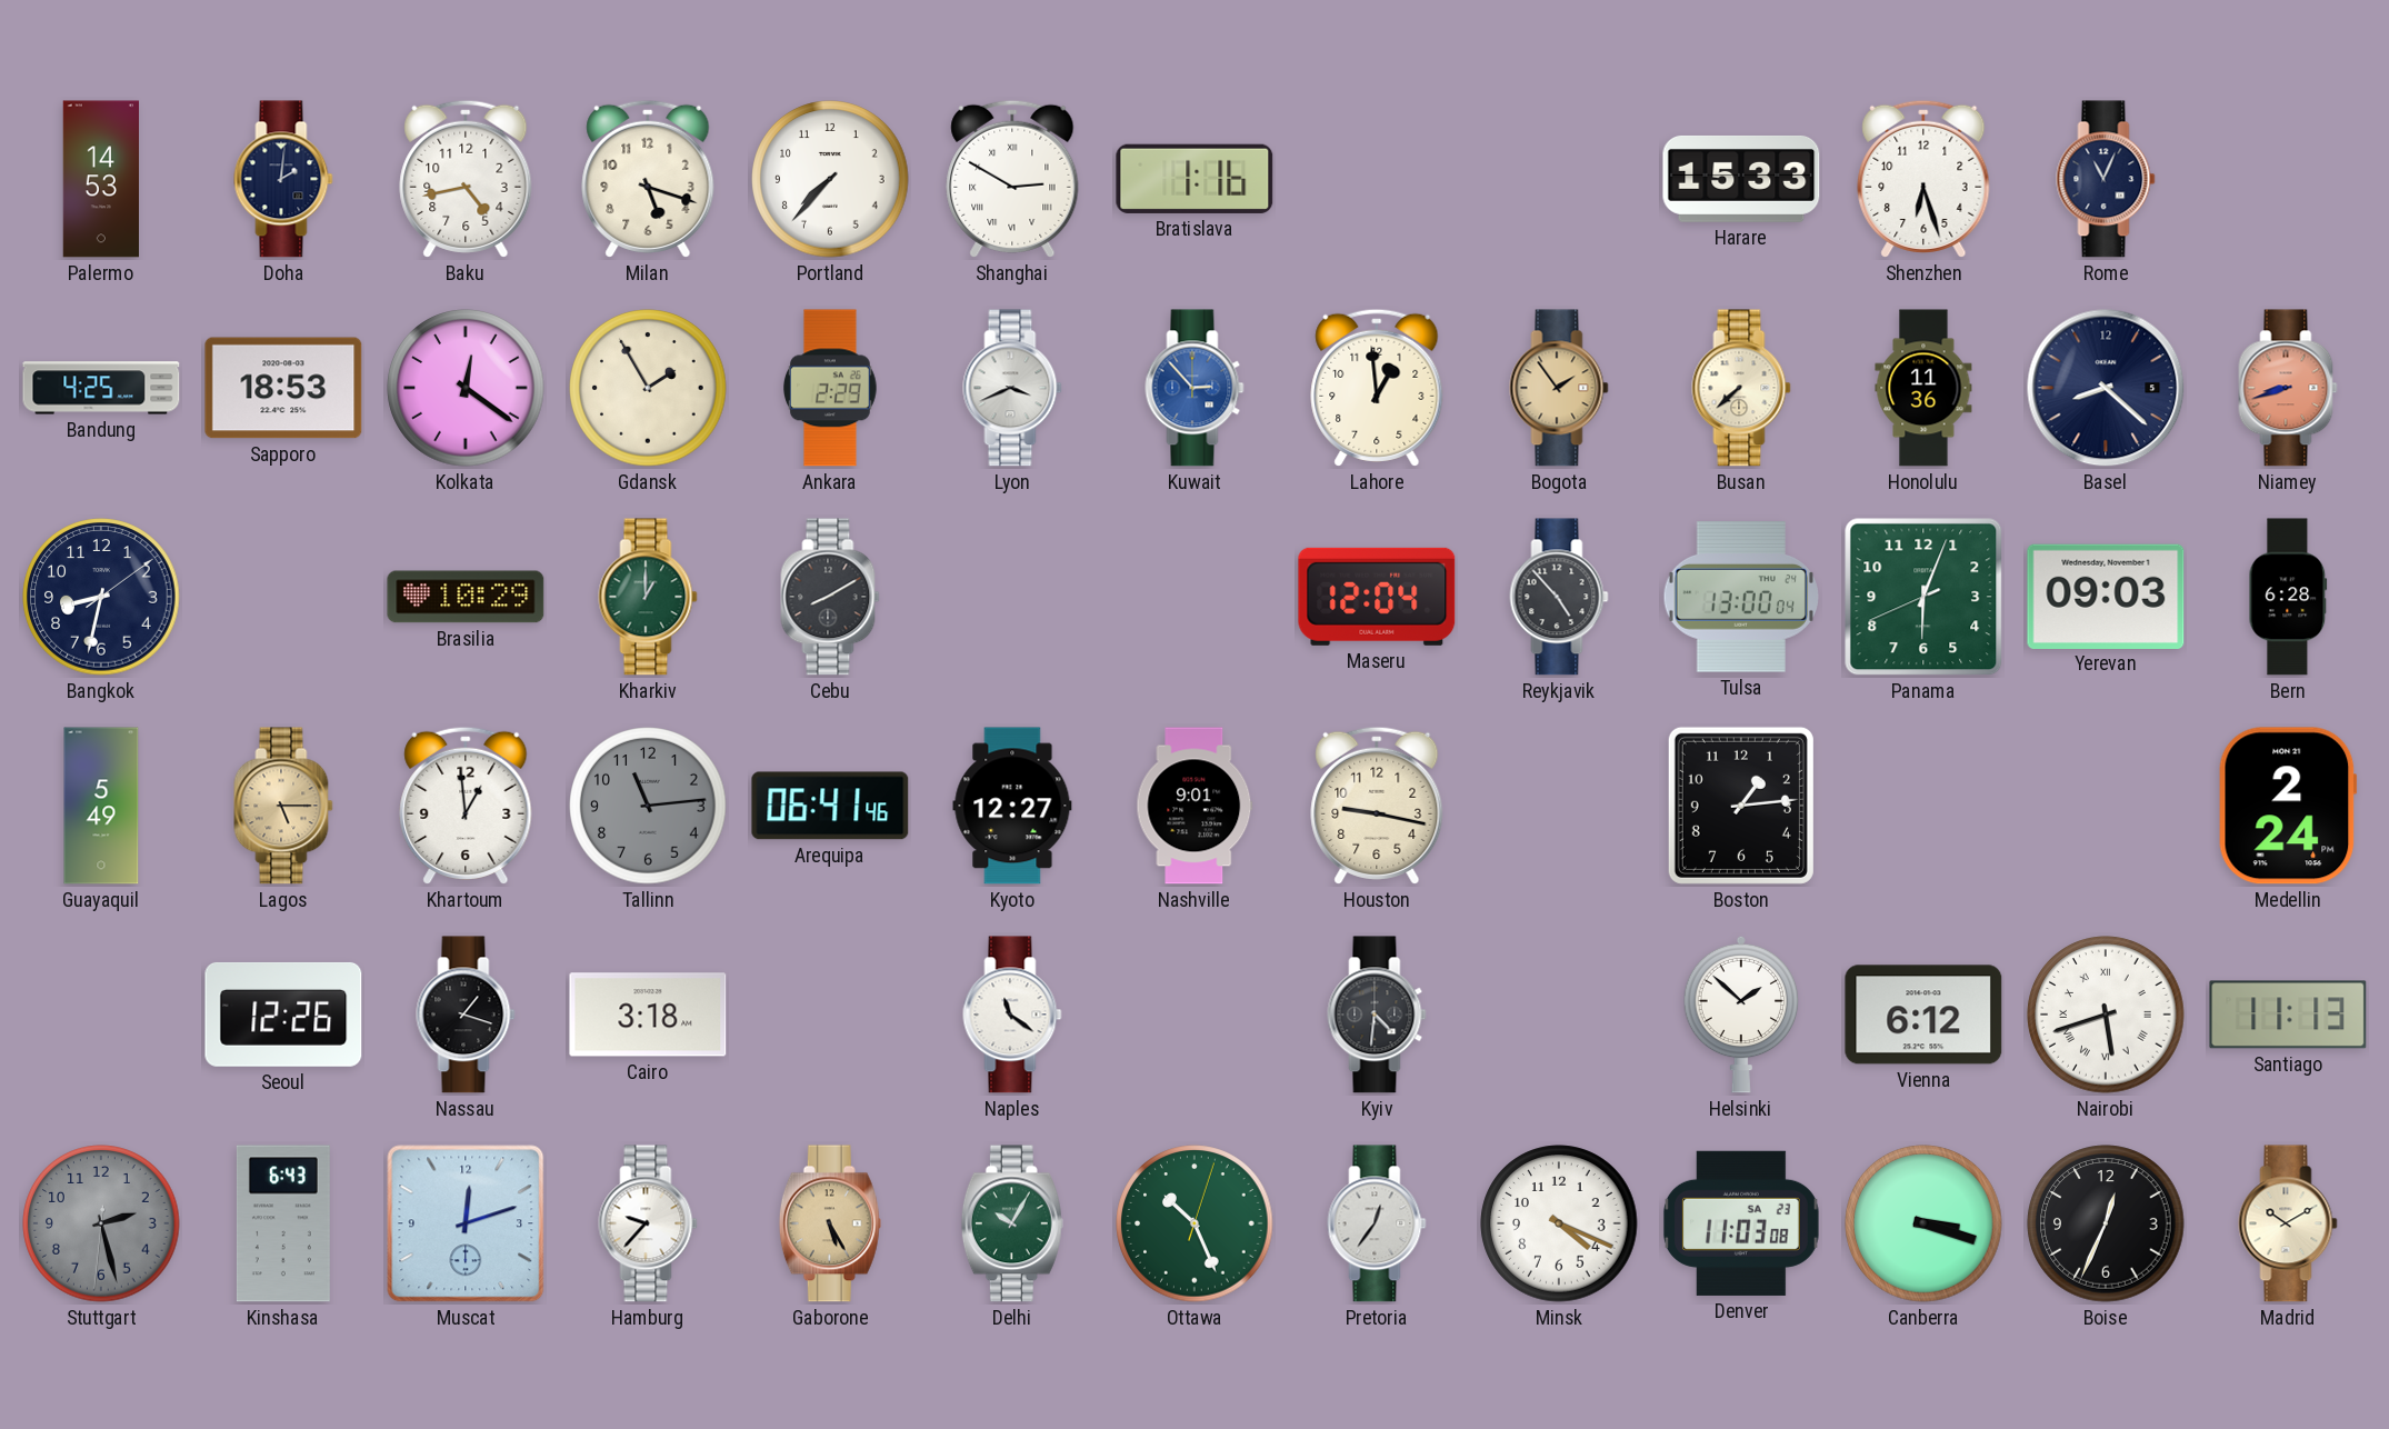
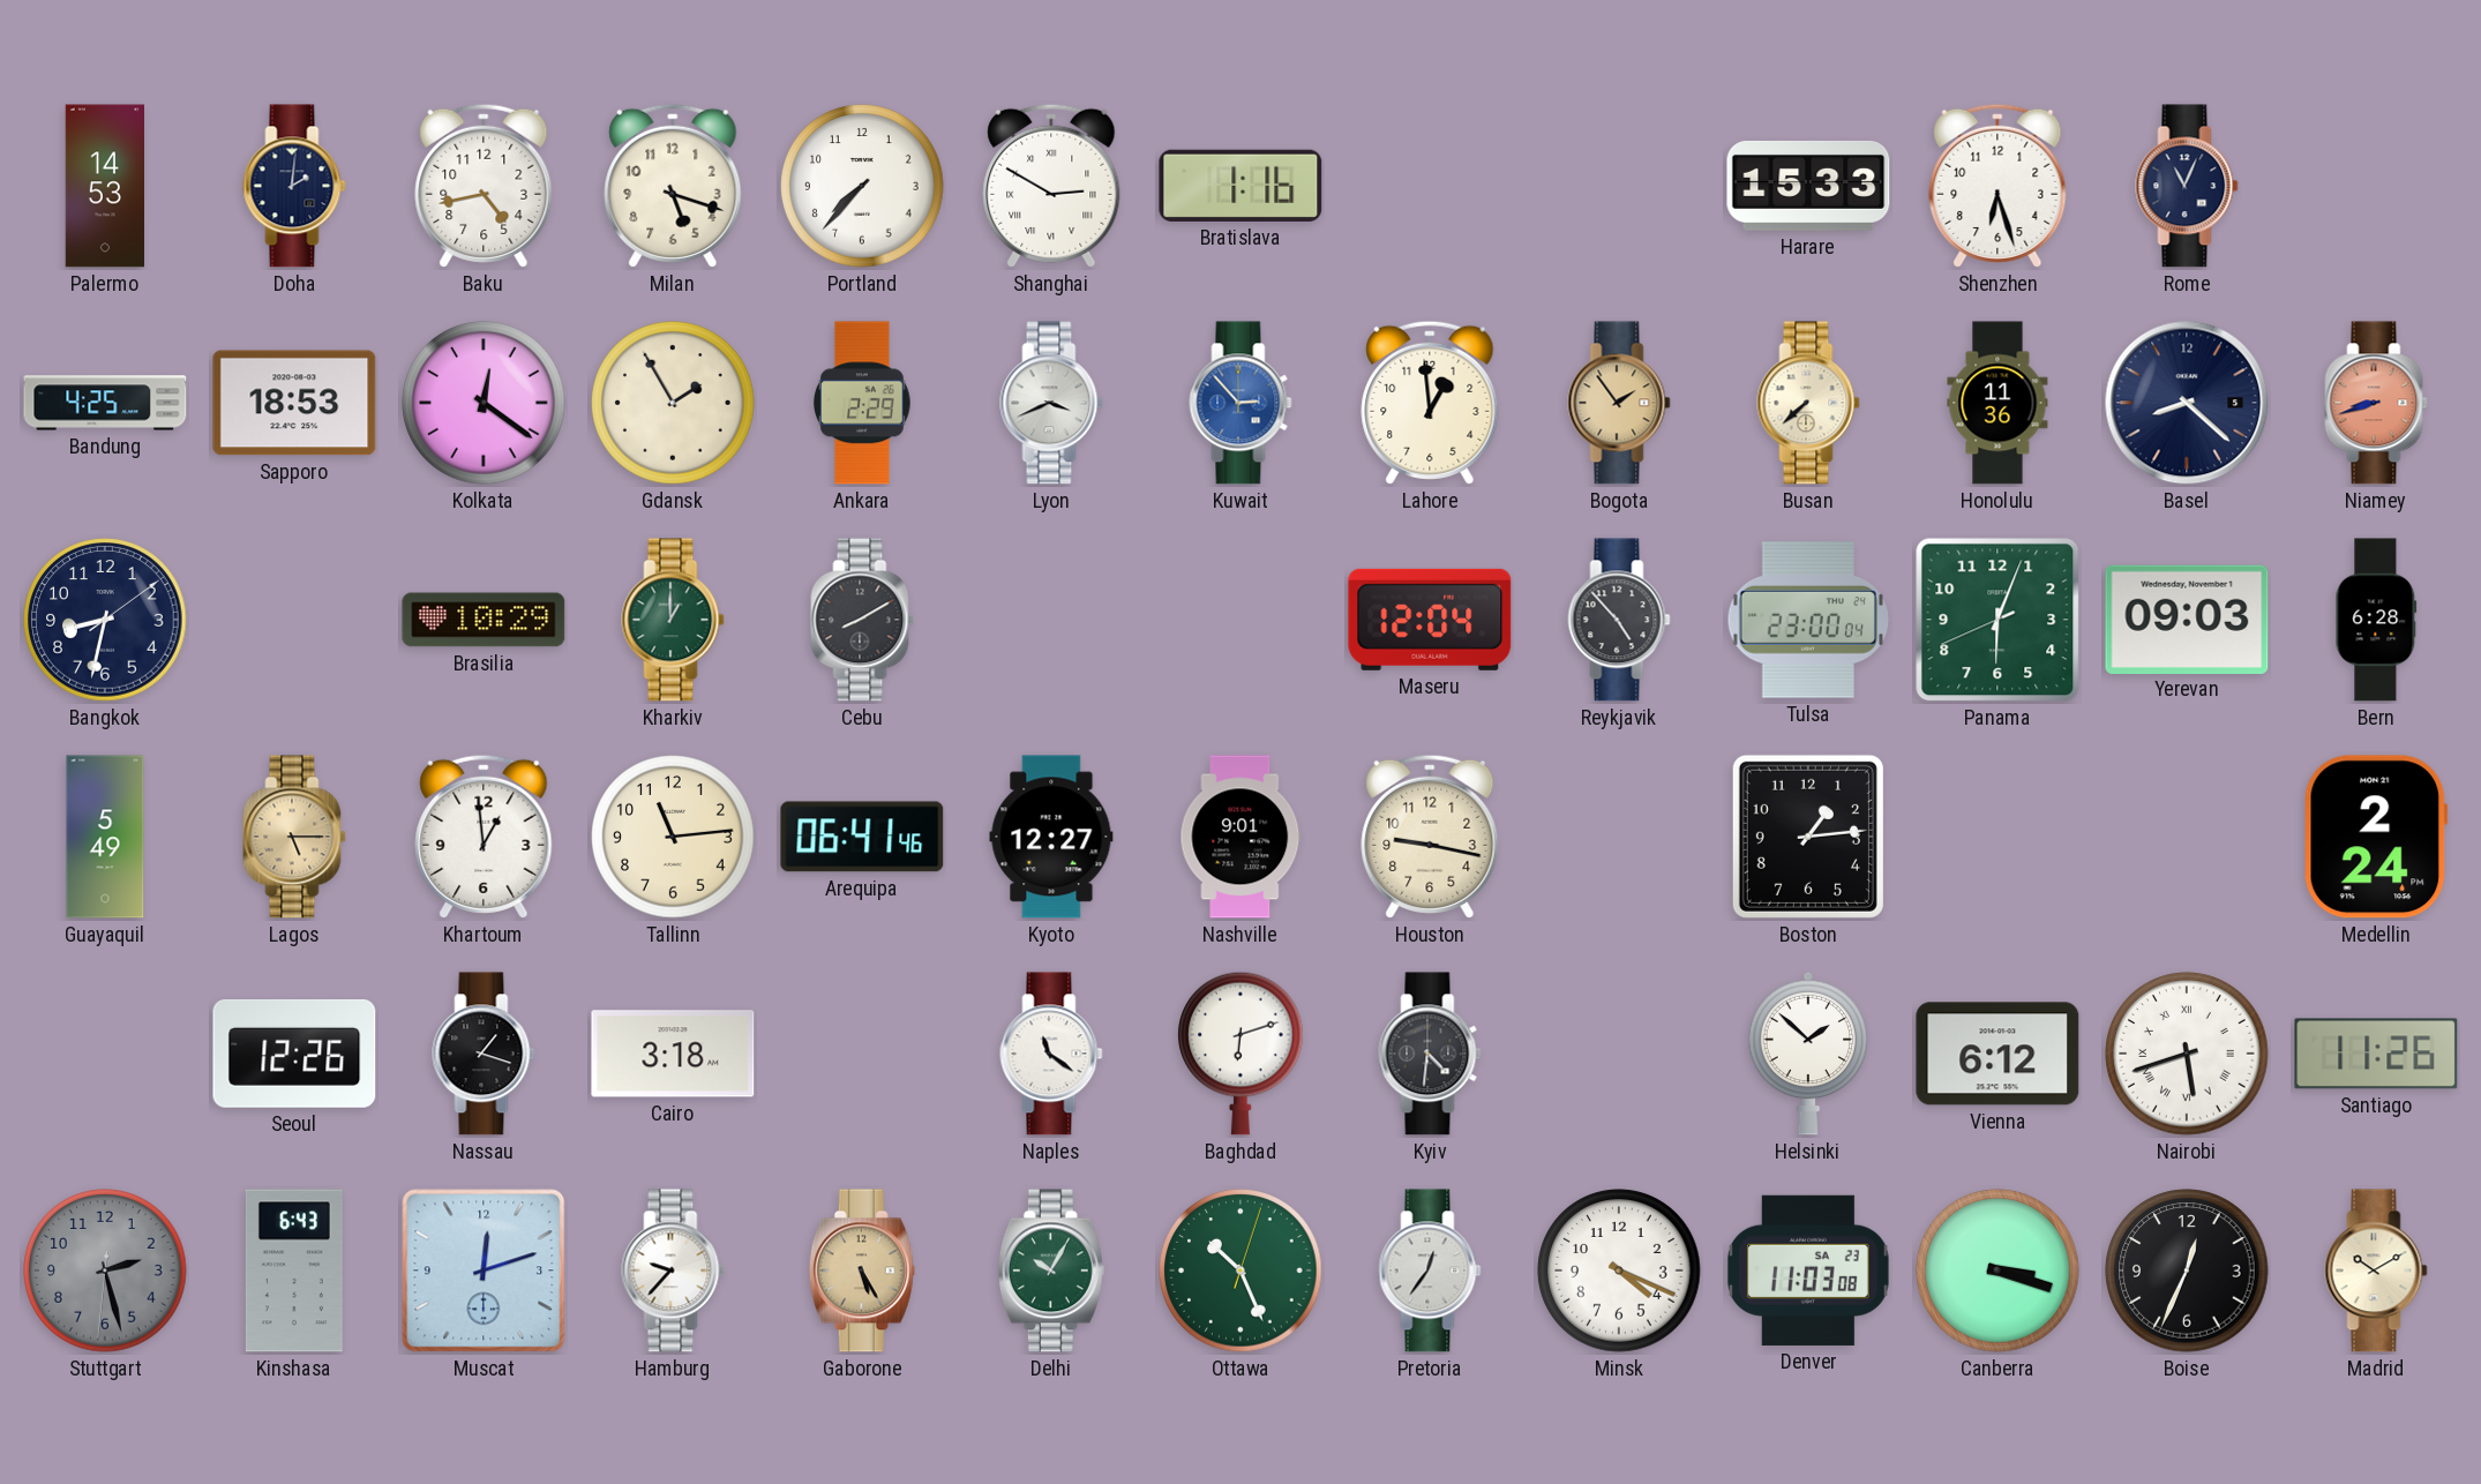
Tulsa: 13:00 -> 23:00
Tallinn dial: grey -> cream
Baghdad: none -> 6:12
Santiago: 11:13 -> 11:26
